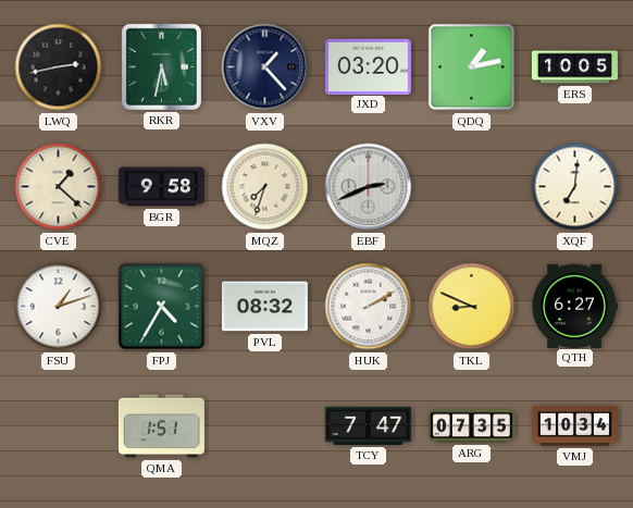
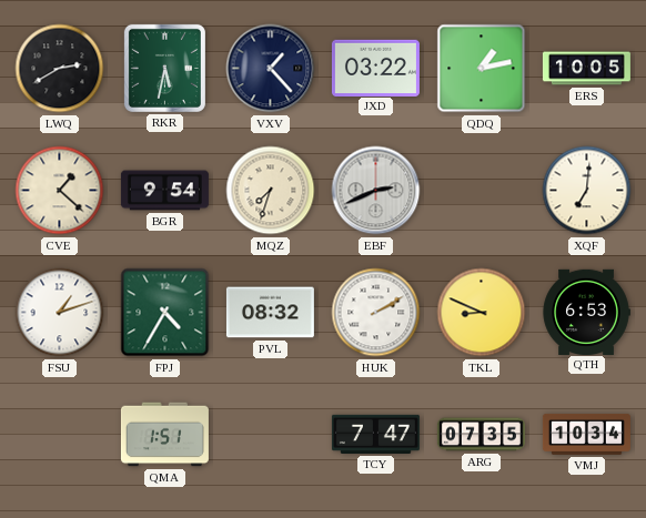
LWQ: 2:43 -> 2:40
JXD: 03:20 -> 03:22
BGR: 9:58 -> 9:54
QTH: 6:27 -> 6:53
